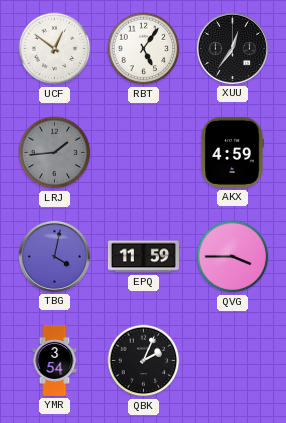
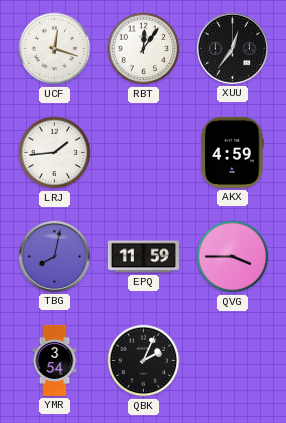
UCF: 12:51 -> 12:18
RBT: 5:06 -> 12:06
LRJ dial: grey -> white
TBG: 4:02 -> 8:02
